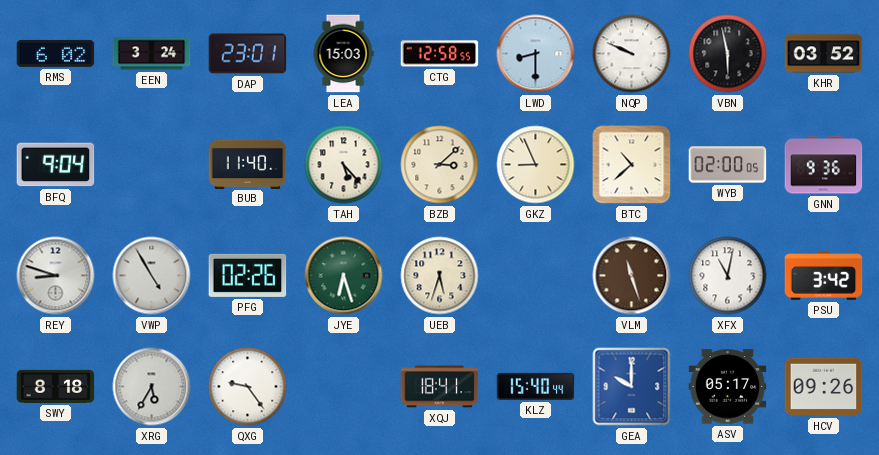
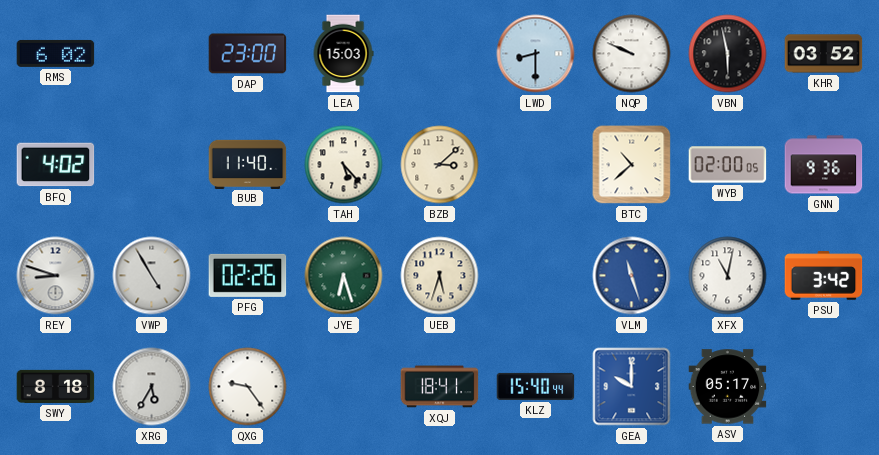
EEN: 3:24 -> none
DAP: 23:01 -> 23:00
CTG: 12:58 -> none
BFQ: 9:04 -> 4:02
GKZ: 8:56 -> none
VLM dial: brown -> blue
HCV: 09:26 -> none
